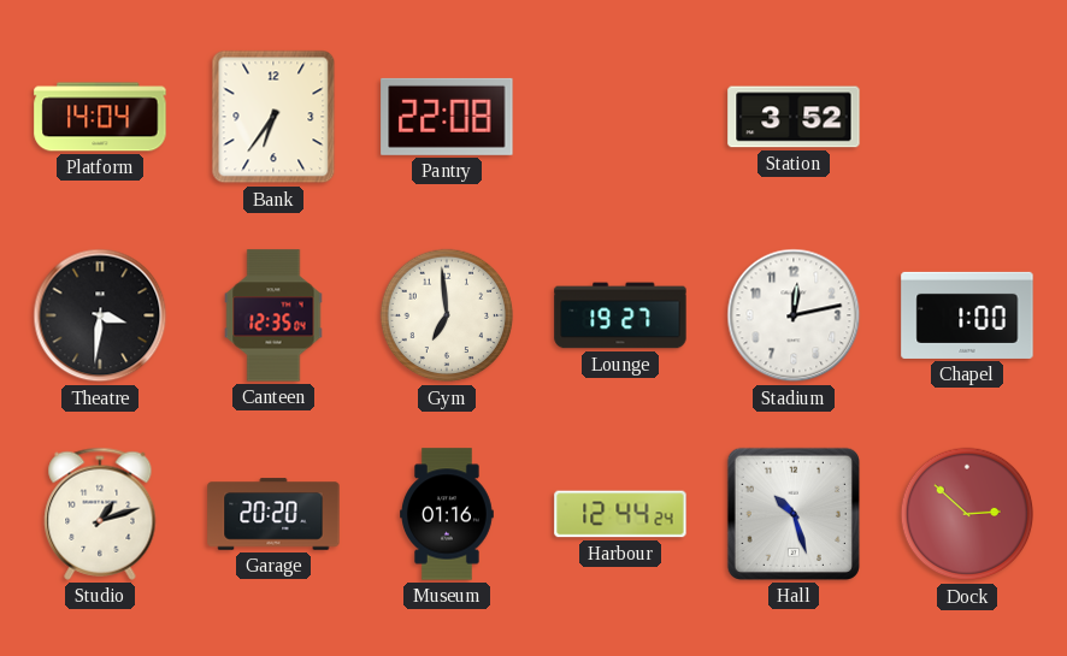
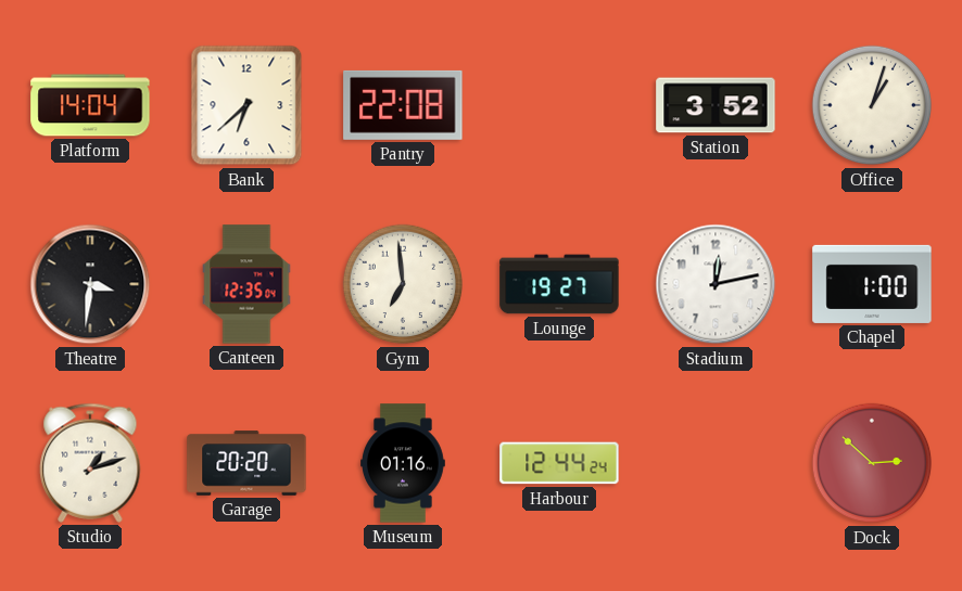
Bank: 6:36 -> 6:38
Office: none -> 1:03
Hall: 10:27 -> none
